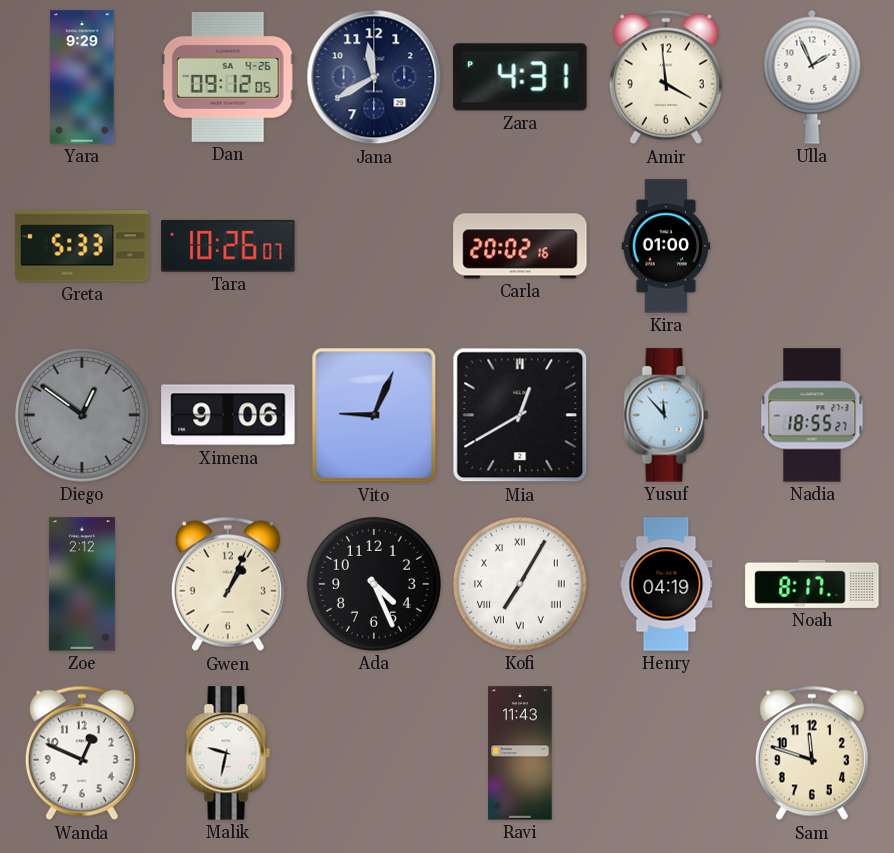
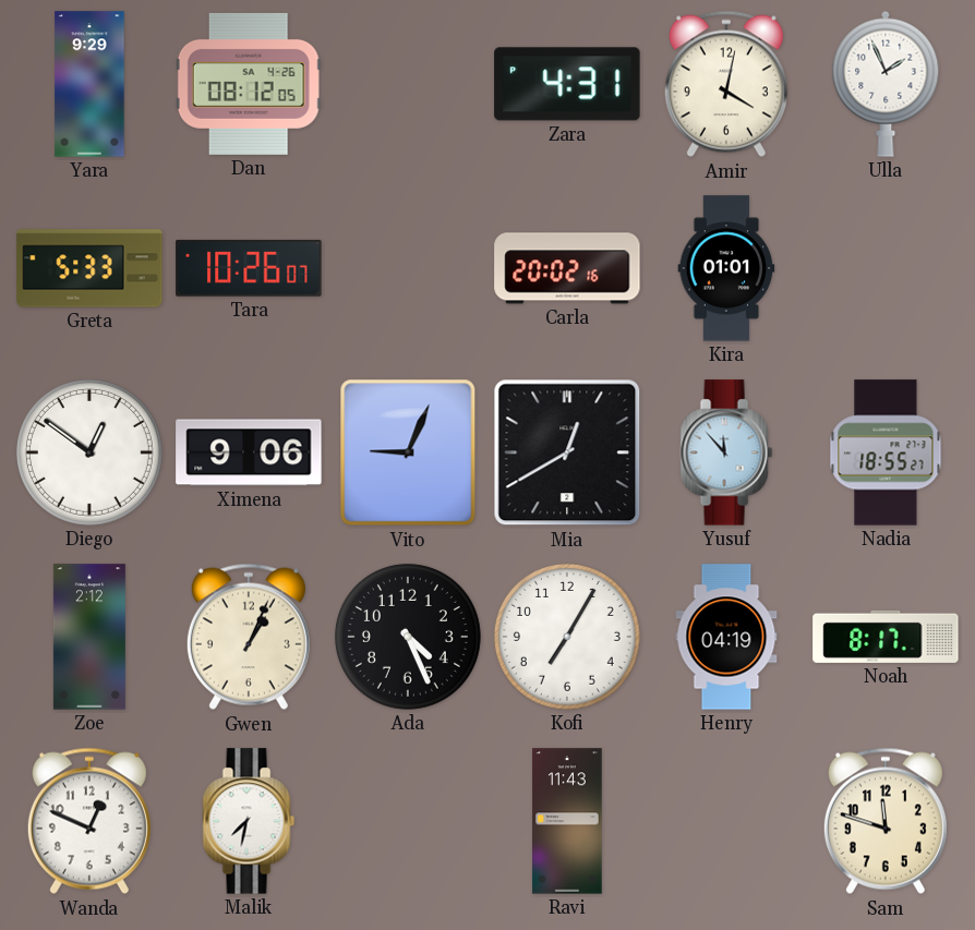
Dan: 09:12 -> 08:12
Jana: 11:40 -> none
Amir: 3:59 -> 4:02
Kira: 01:00 -> 01:01
Diego dial: grey -> white
Kofi numerals: Roman -> Arabic
Malik: 9:32 -> 7:32
